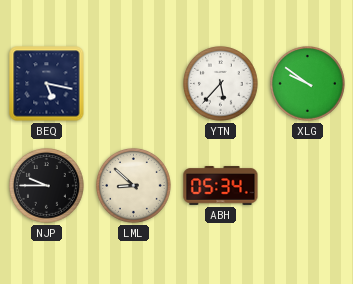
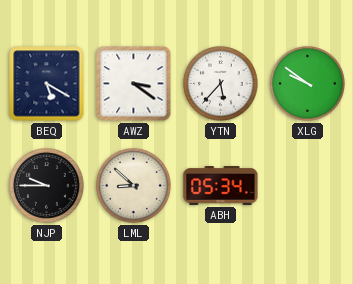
BEQ: 5:17 -> 5:20
AWZ: none -> 3:21
